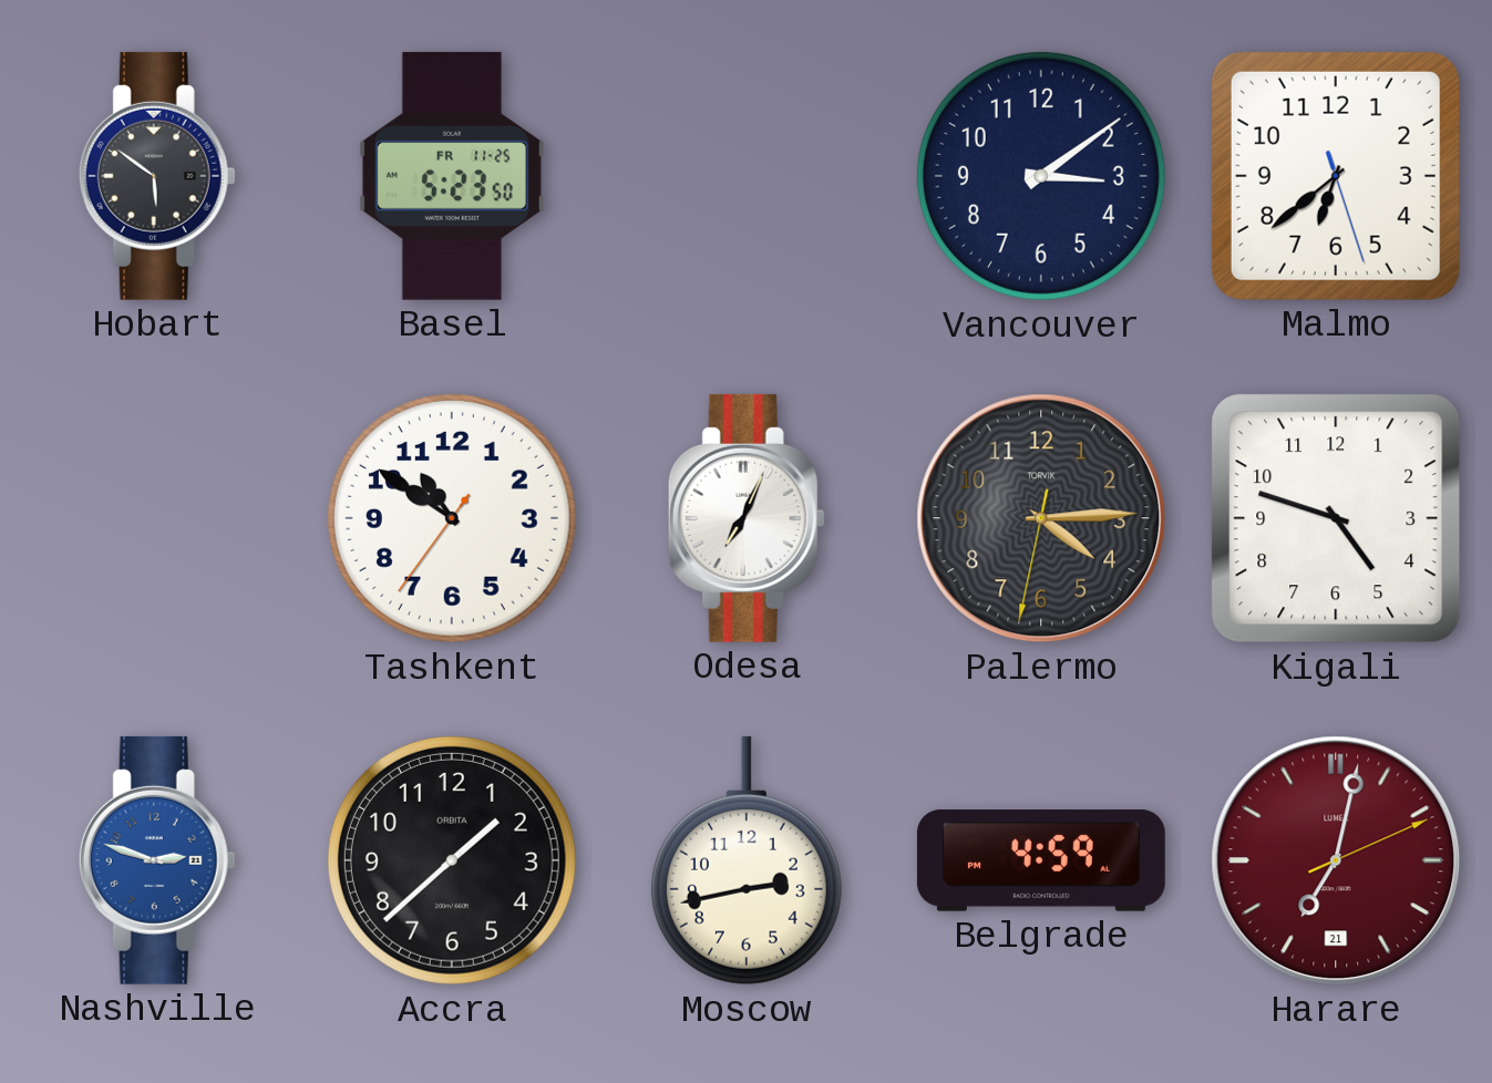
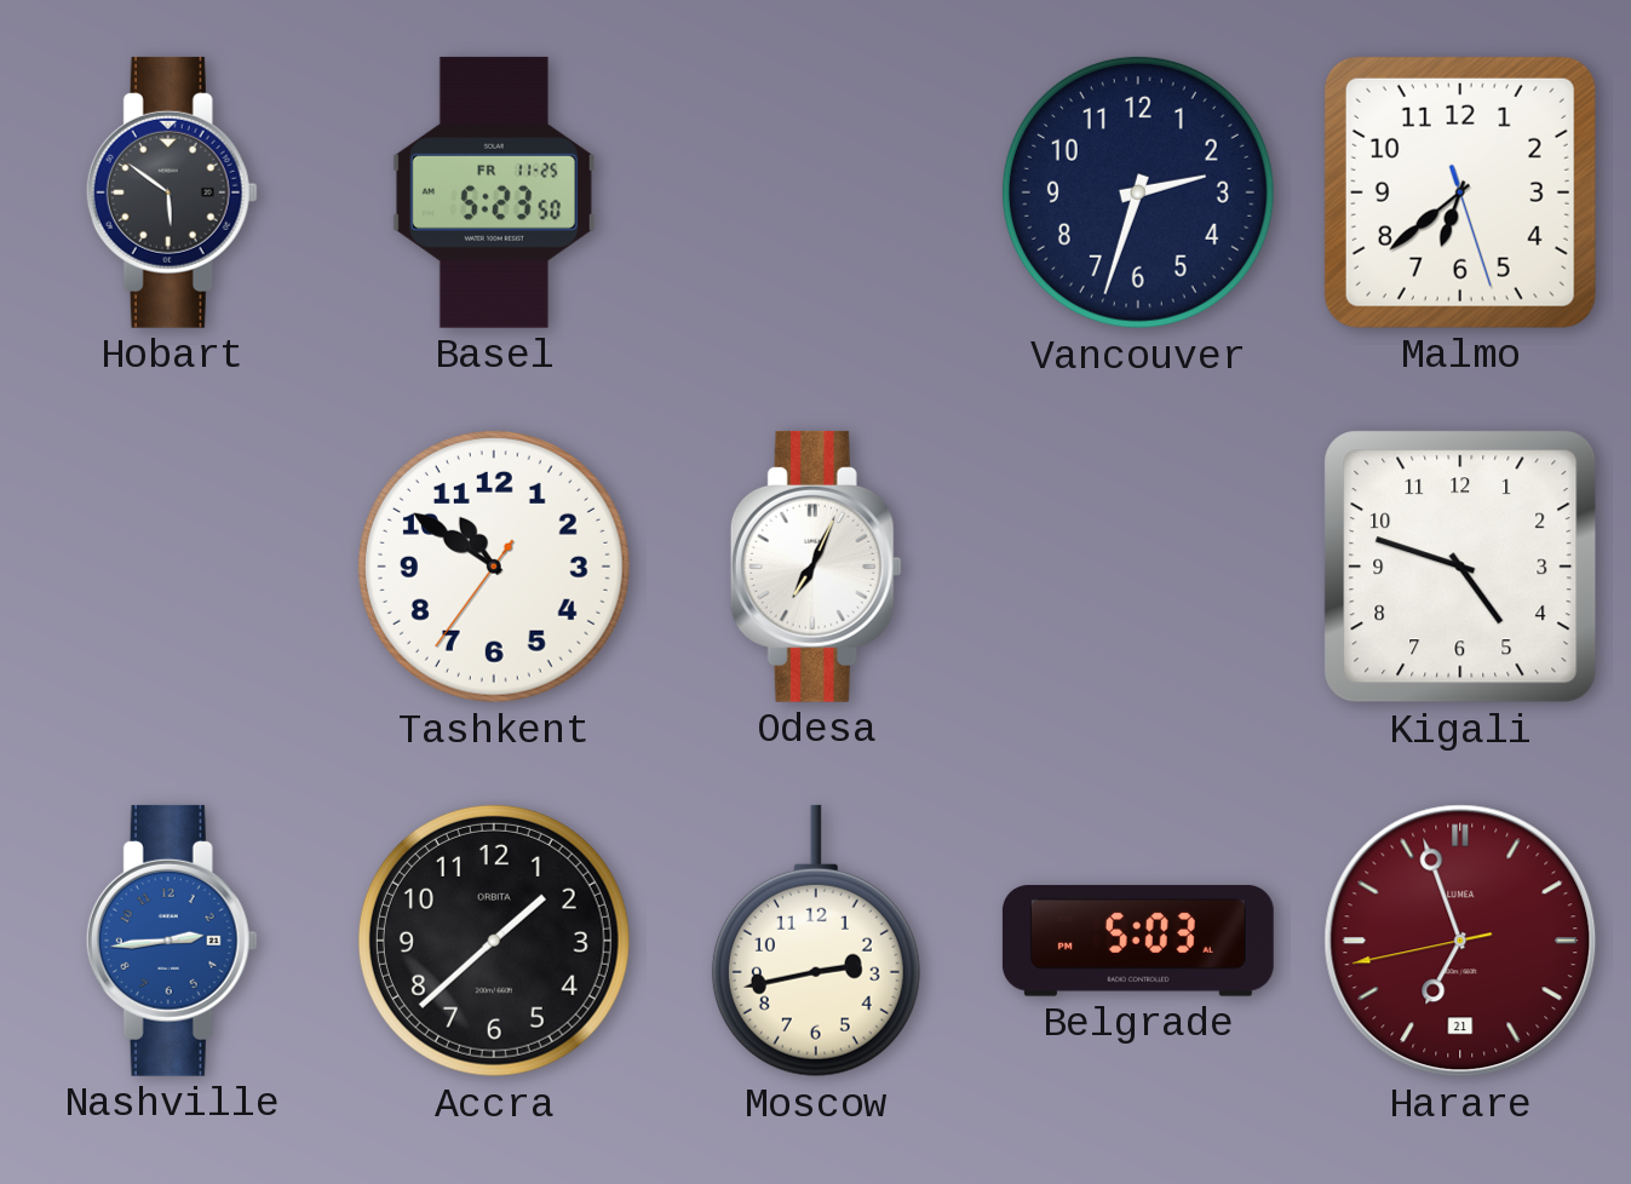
Vancouver: 3:09 -> 2:33
Palermo: 4:14 -> none
Nashville: 2:48 -> 2:44
Belgrade: 4:59 -> 5:03
Harare: 7:02 -> 6:56
